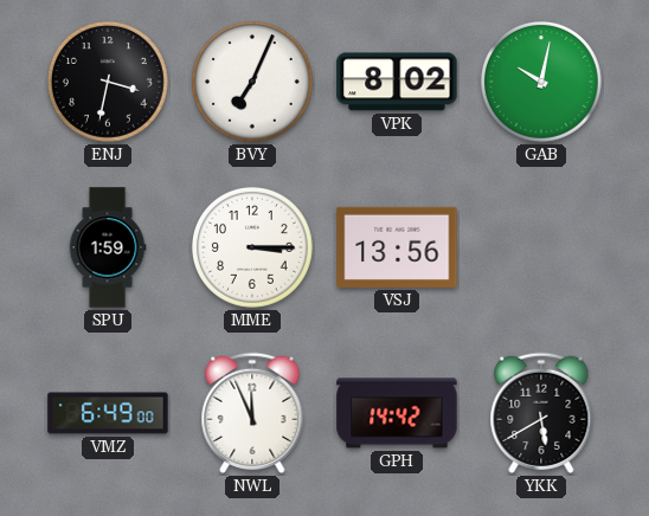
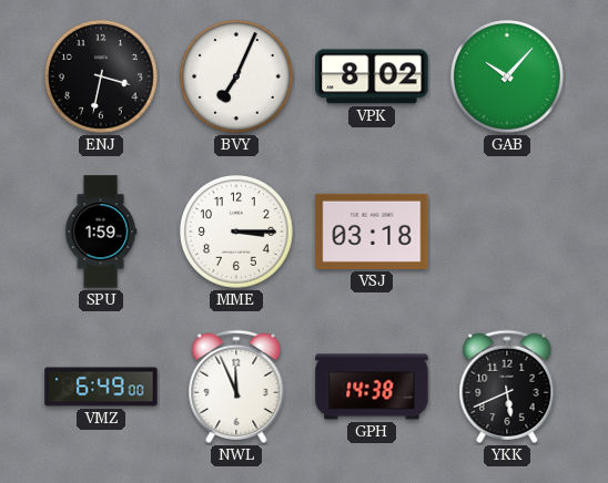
GAB: 10:02 -> 10:07
VSJ: 13:56 -> 03:18
GPH: 14:42 -> 14:38
YKK: 5:40 -> 5:41
